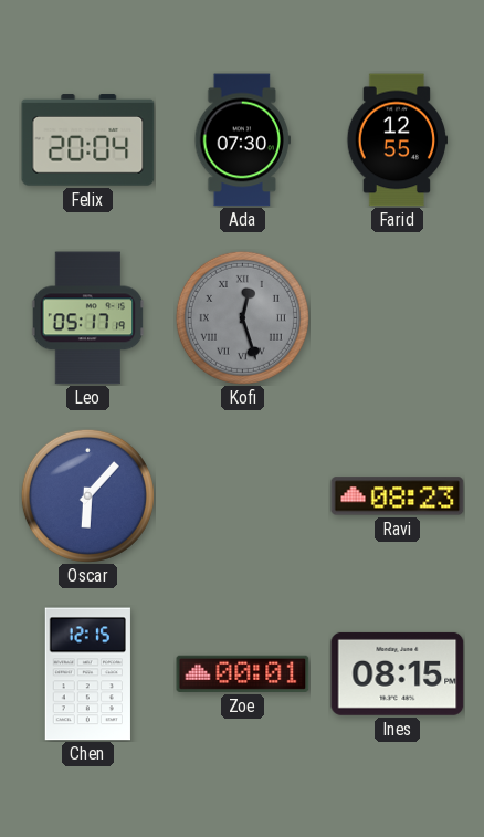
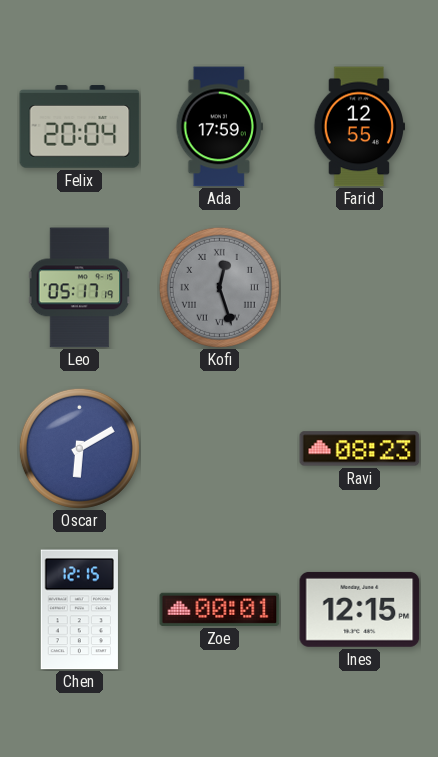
Ada: 07:30 -> 17:59
Oscar: 6:07 -> 6:10
Ines: 08:15 -> 12:15
